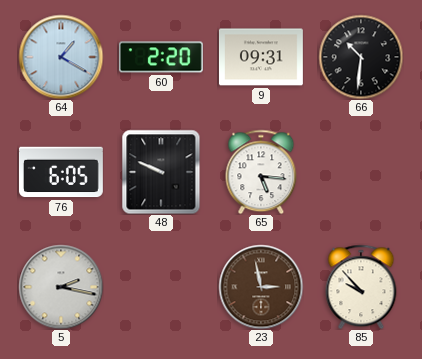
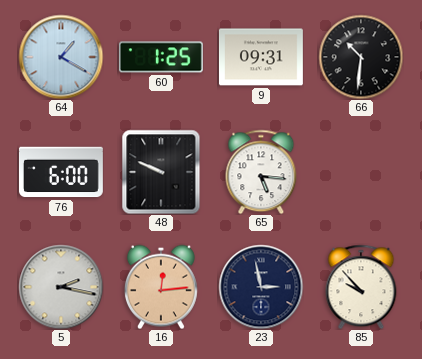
60: 2:20 -> 1:25
76: 6:05 -> 6:00
16: none -> 12:14
23 dial: brown -> navy
